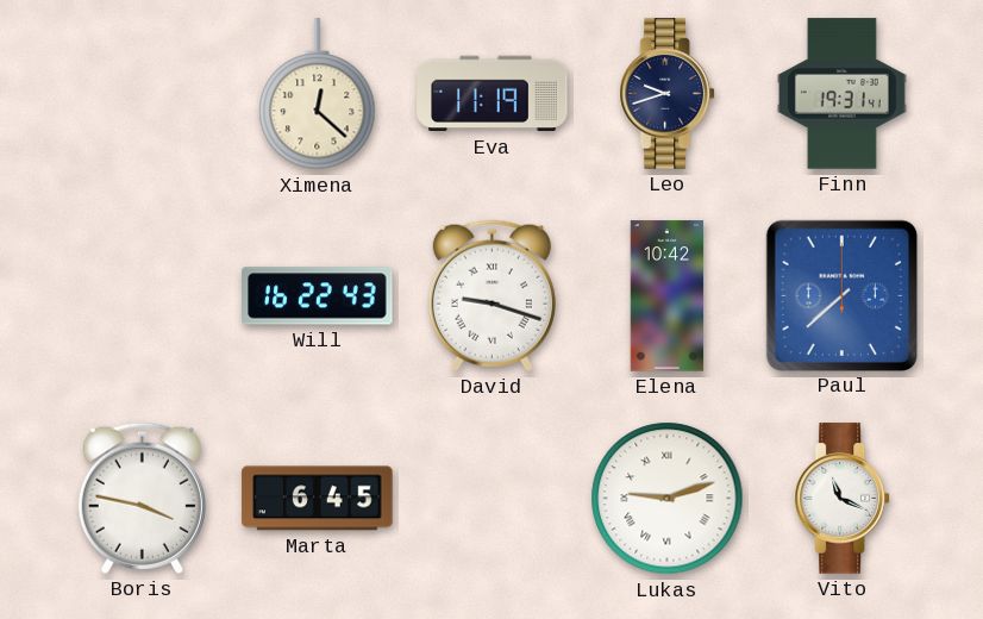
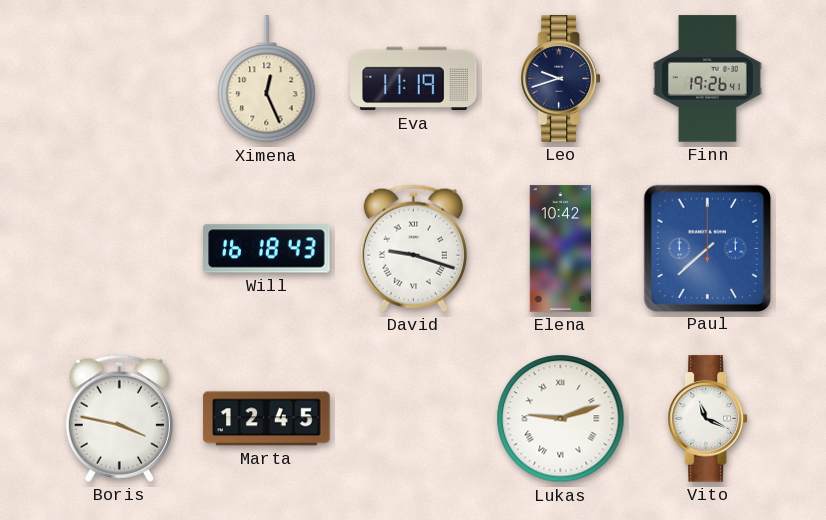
Ximena: 12:22 -> 12:26
Finn: 19:31 -> 19:26
Will: 16:22 -> 16:18
Marta: 6:45 -> 12:45
